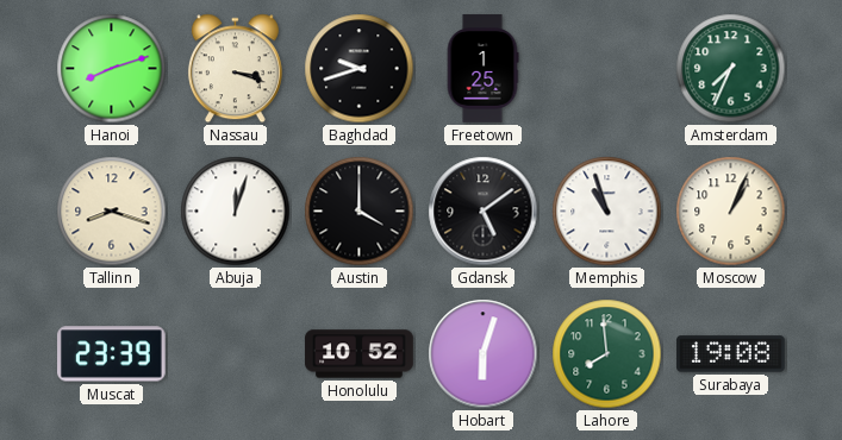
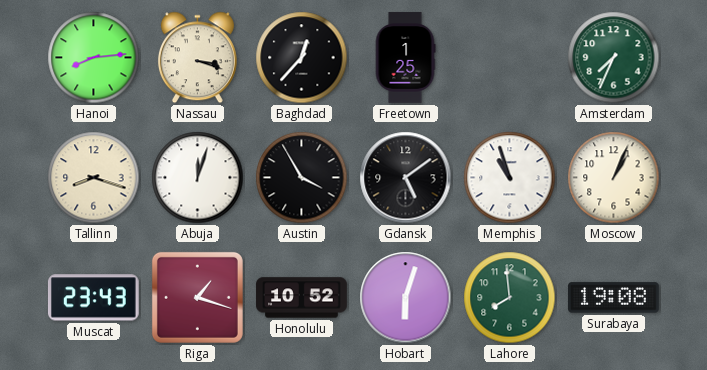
Hanoi: 8:12 -> 8:14
Baghdad: 9:42 -> 12:37
Austin: 4:00 -> 3:55
Muscat: 23:39 -> 23:43
Riga: none -> 1:18
